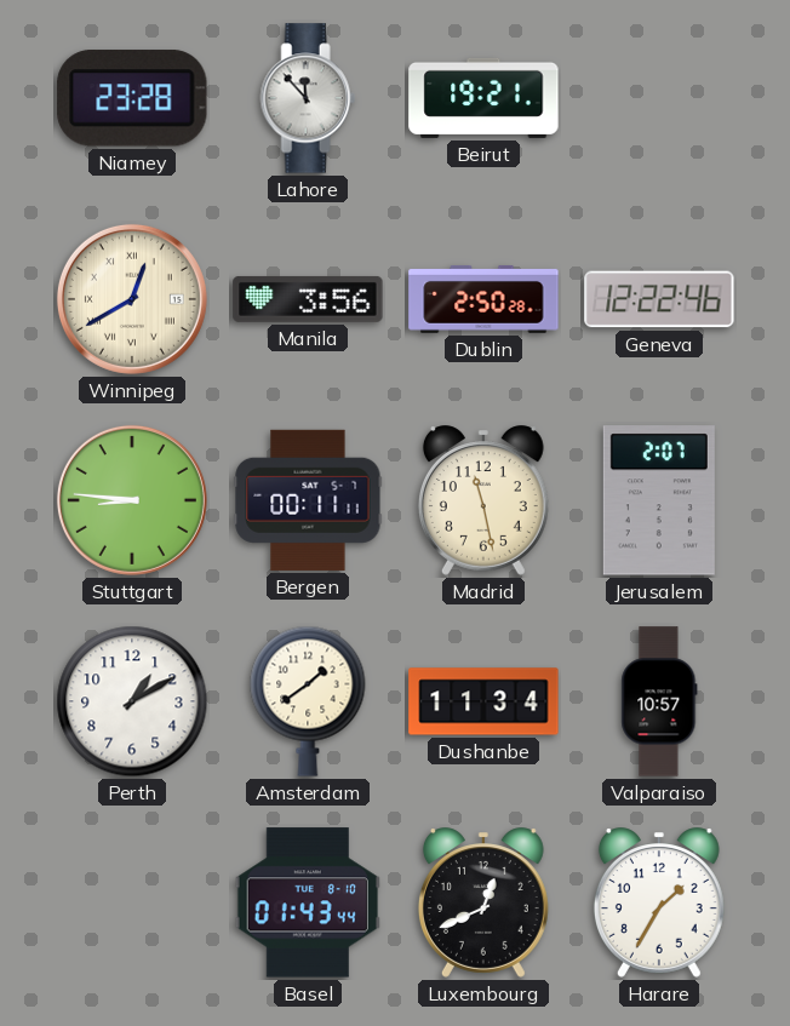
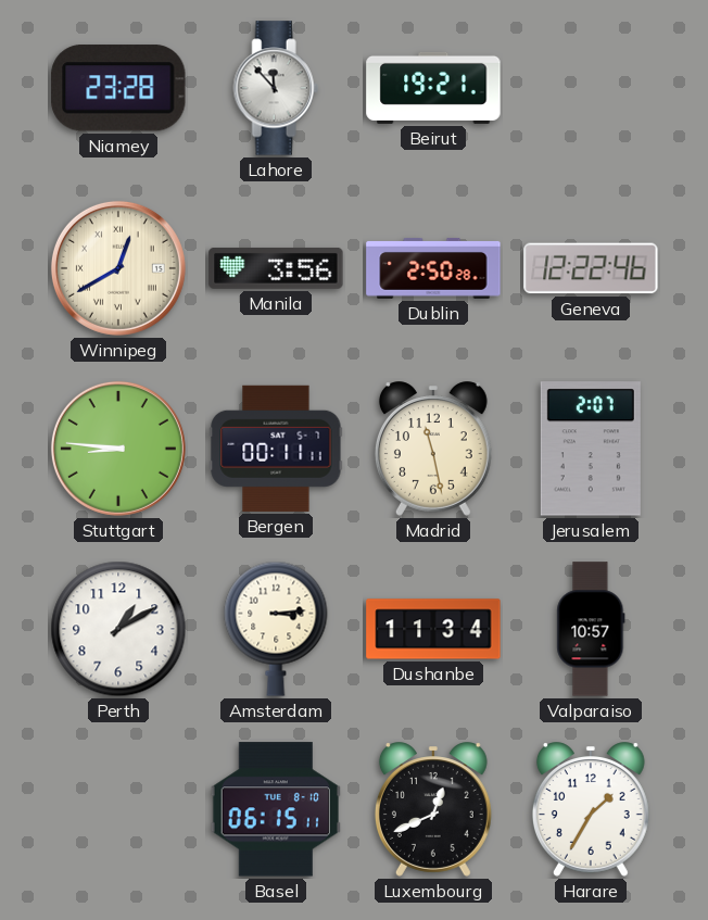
Amsterdam: 1:39 -> 3:14
Basel: 01:43 -> 06:15
